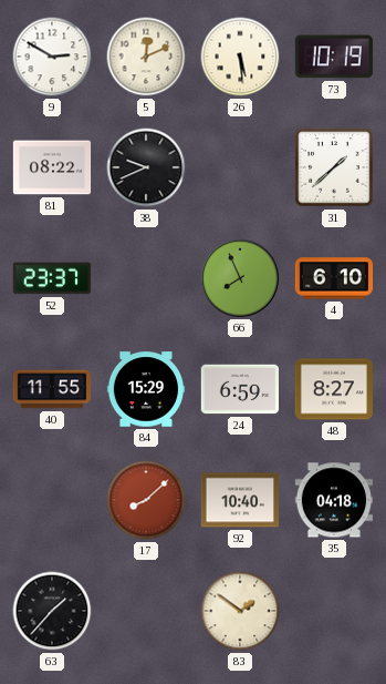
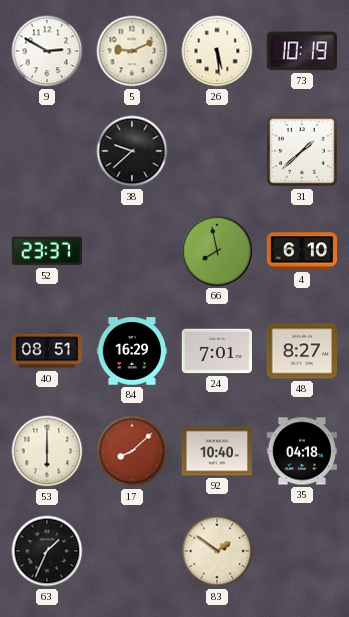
5: 12:11 -> 9:11
81: 08:22 -> none
38: 9:41 -> 9:38
66: 7:56 -> 7:58
40: 11:55 -> 08:51
84: 15:29 -> 16:29
24: 6:59 -> 7:01
53: none -> 6:00
63: 1:37 -> 1:34
